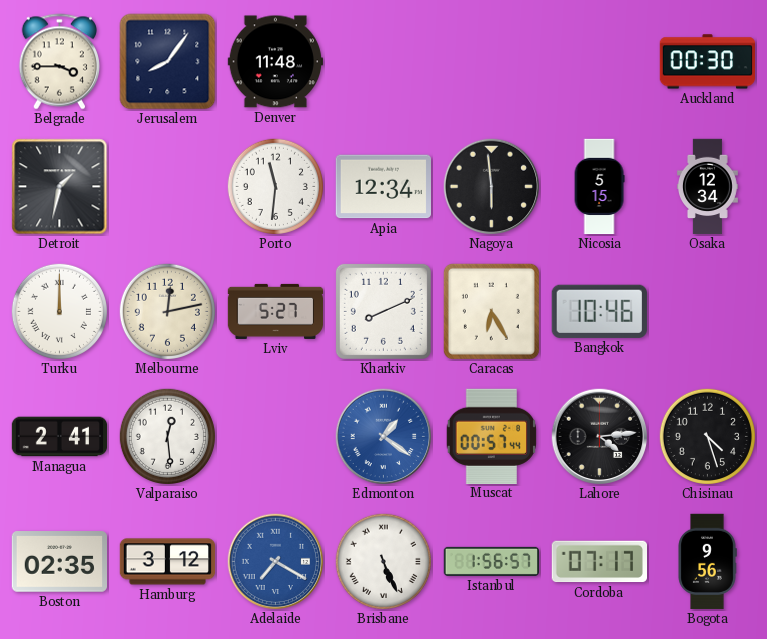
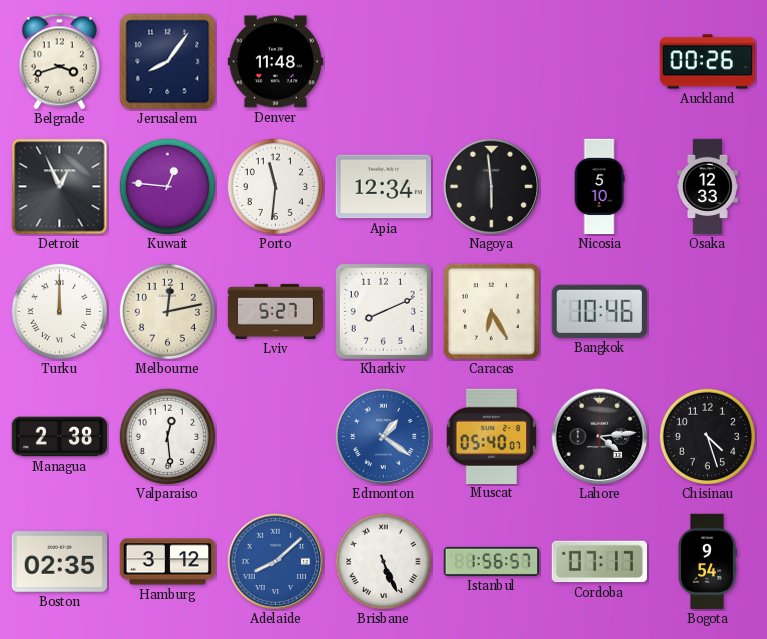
Belgrade: 3:45 -> 3:42
Auckland: 00:30 -> 00:26
Detroit: 1:32 -> 12:56
Kuwait: none -> 12:46
Nicosia: 5:15 -> 5:10
Osaka: 12:34 -> 12:33
Managua: 2:41 -> 2:38
Muscat: 00:57 -> 05:40
Adelaide: 7:20 -> 8:08
Bogota: 9:56 -> 9:54
